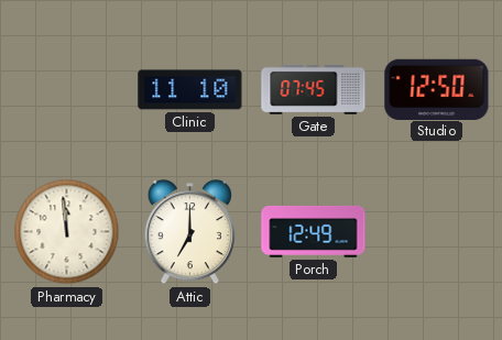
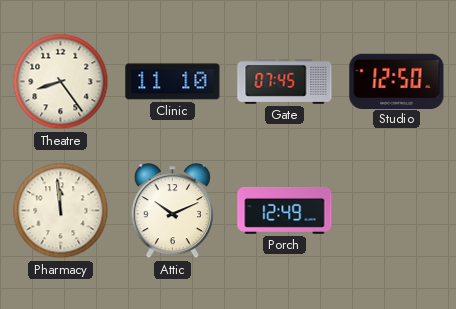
Theatre: none -> 8:24
Attic: 7:00 -> 10:11
